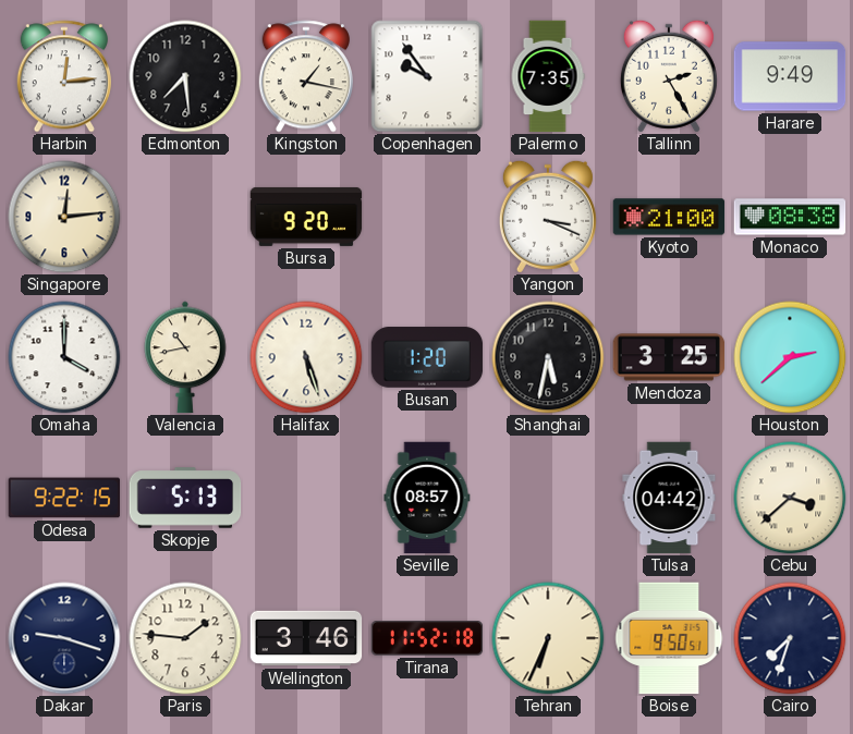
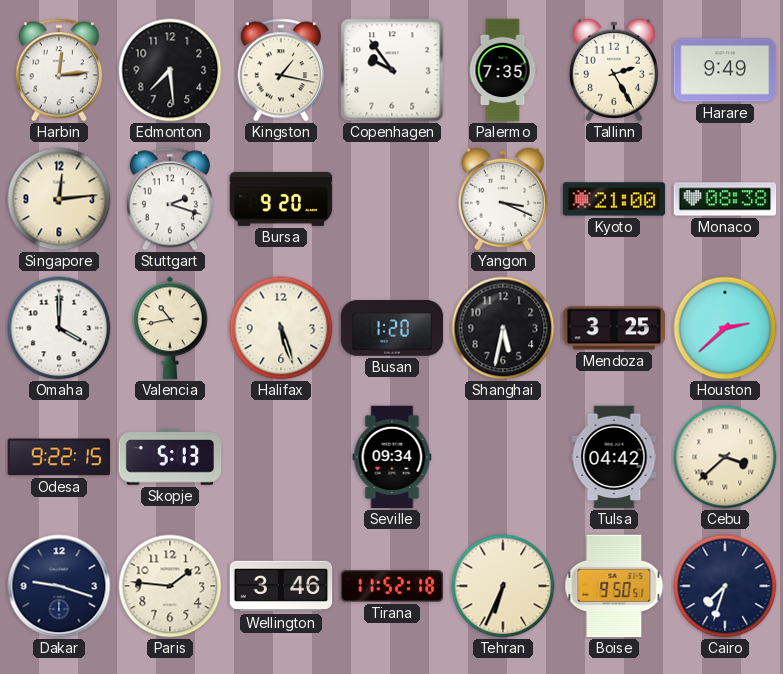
Stuttgart: none -> 2:18
Seville: 08:57 -> 09:34
